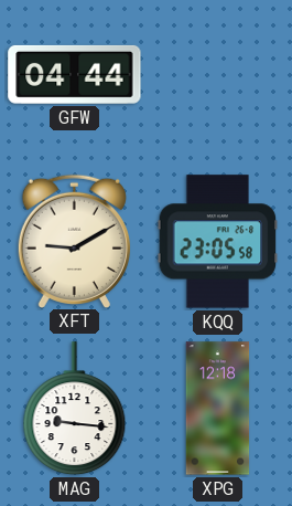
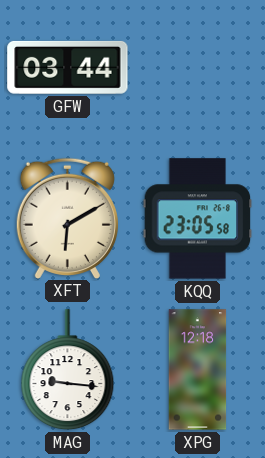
GFW: 04:44 -> 03:44
XFT: 9:10 -> 6:10
